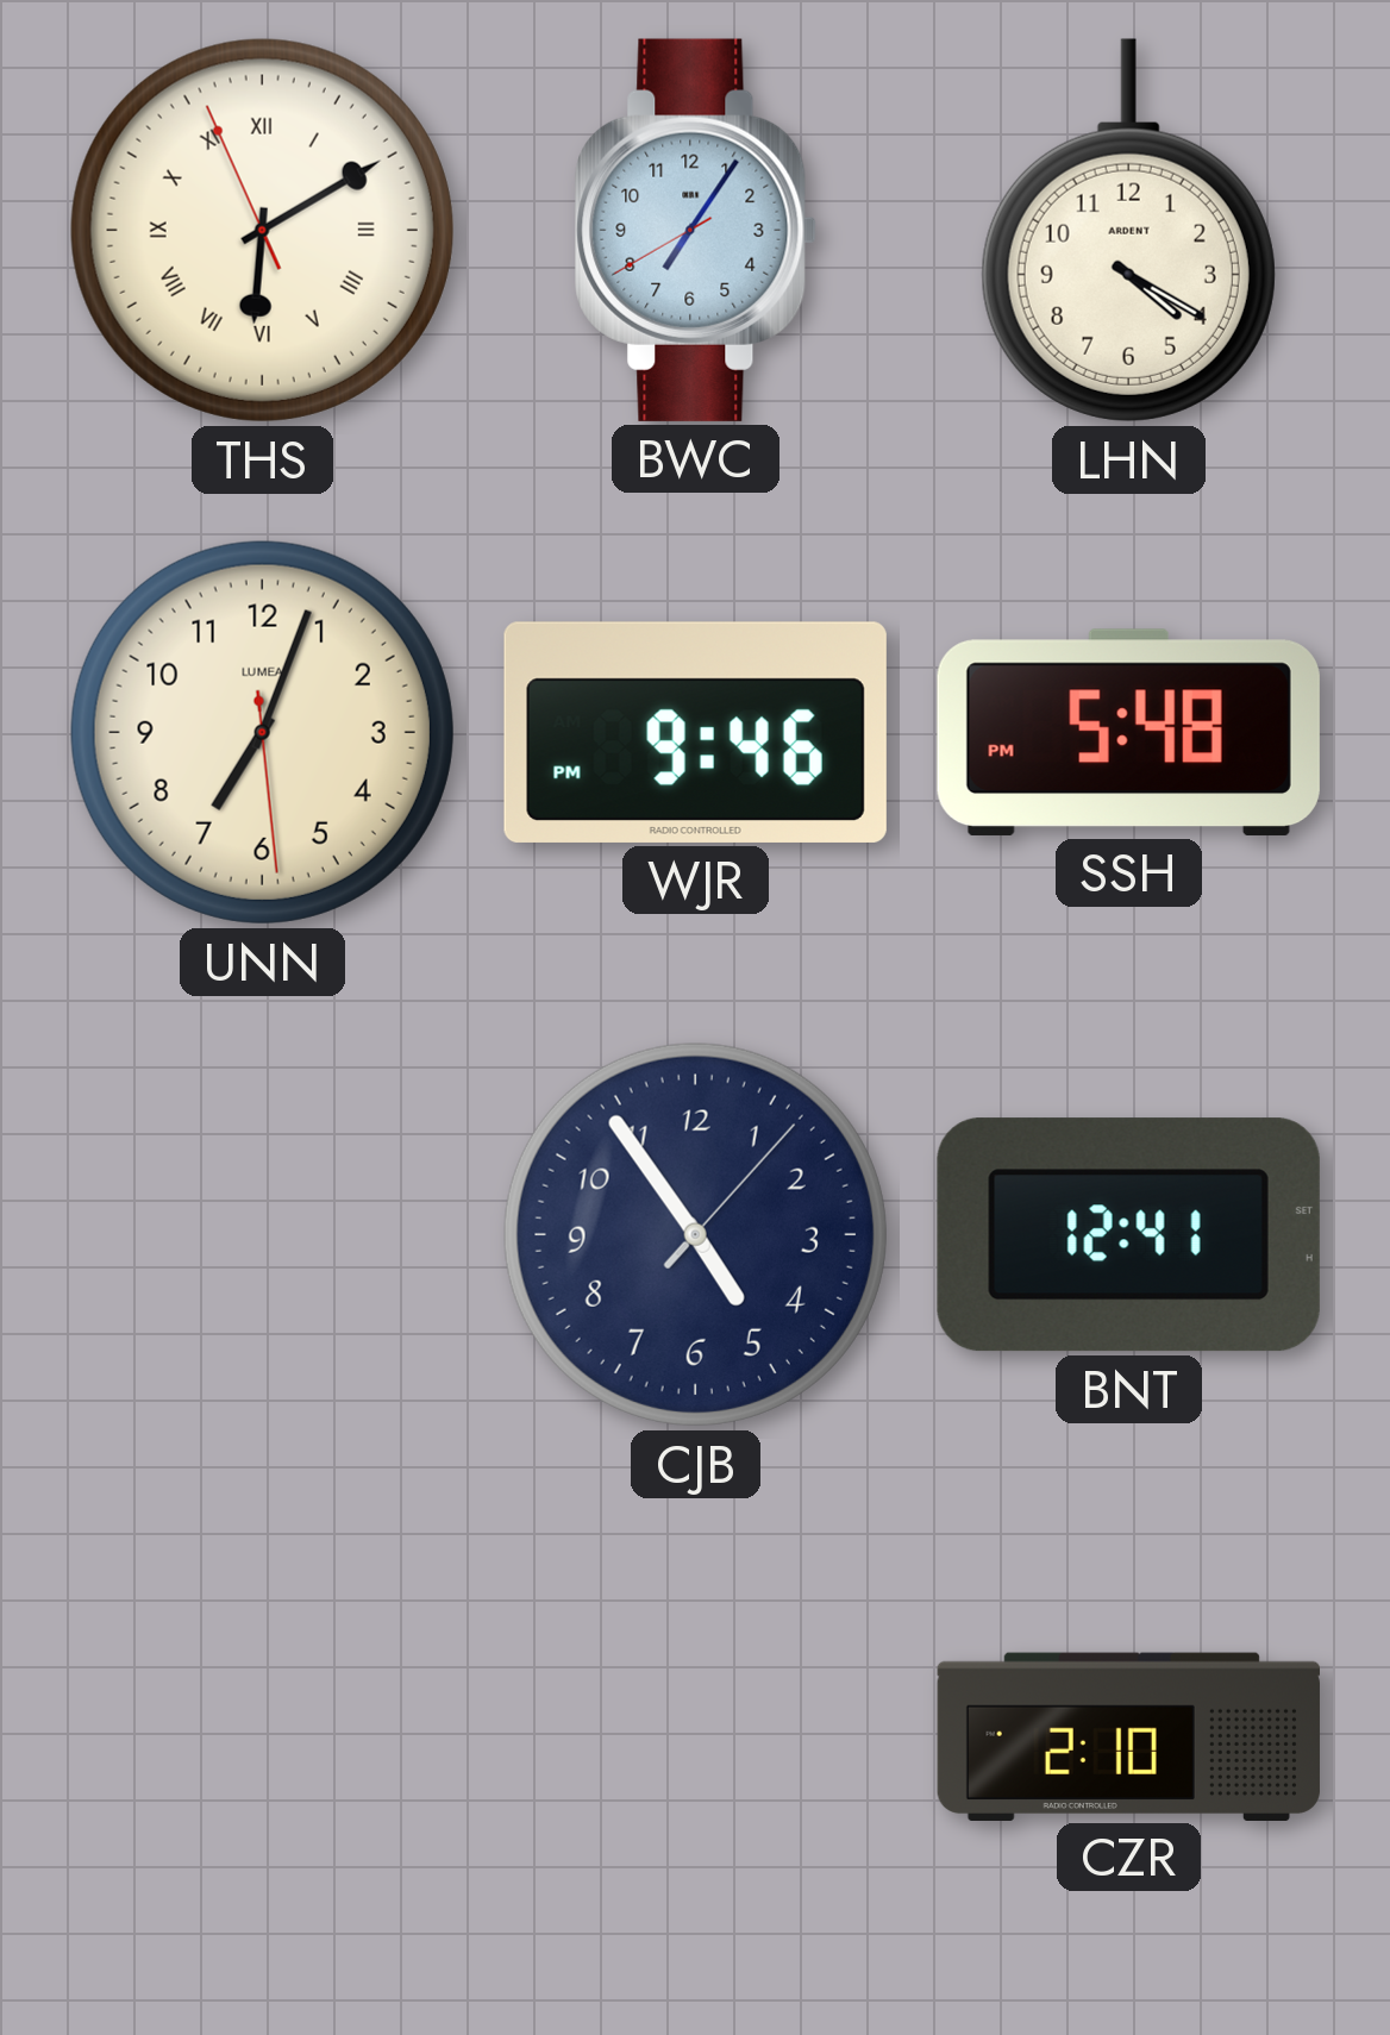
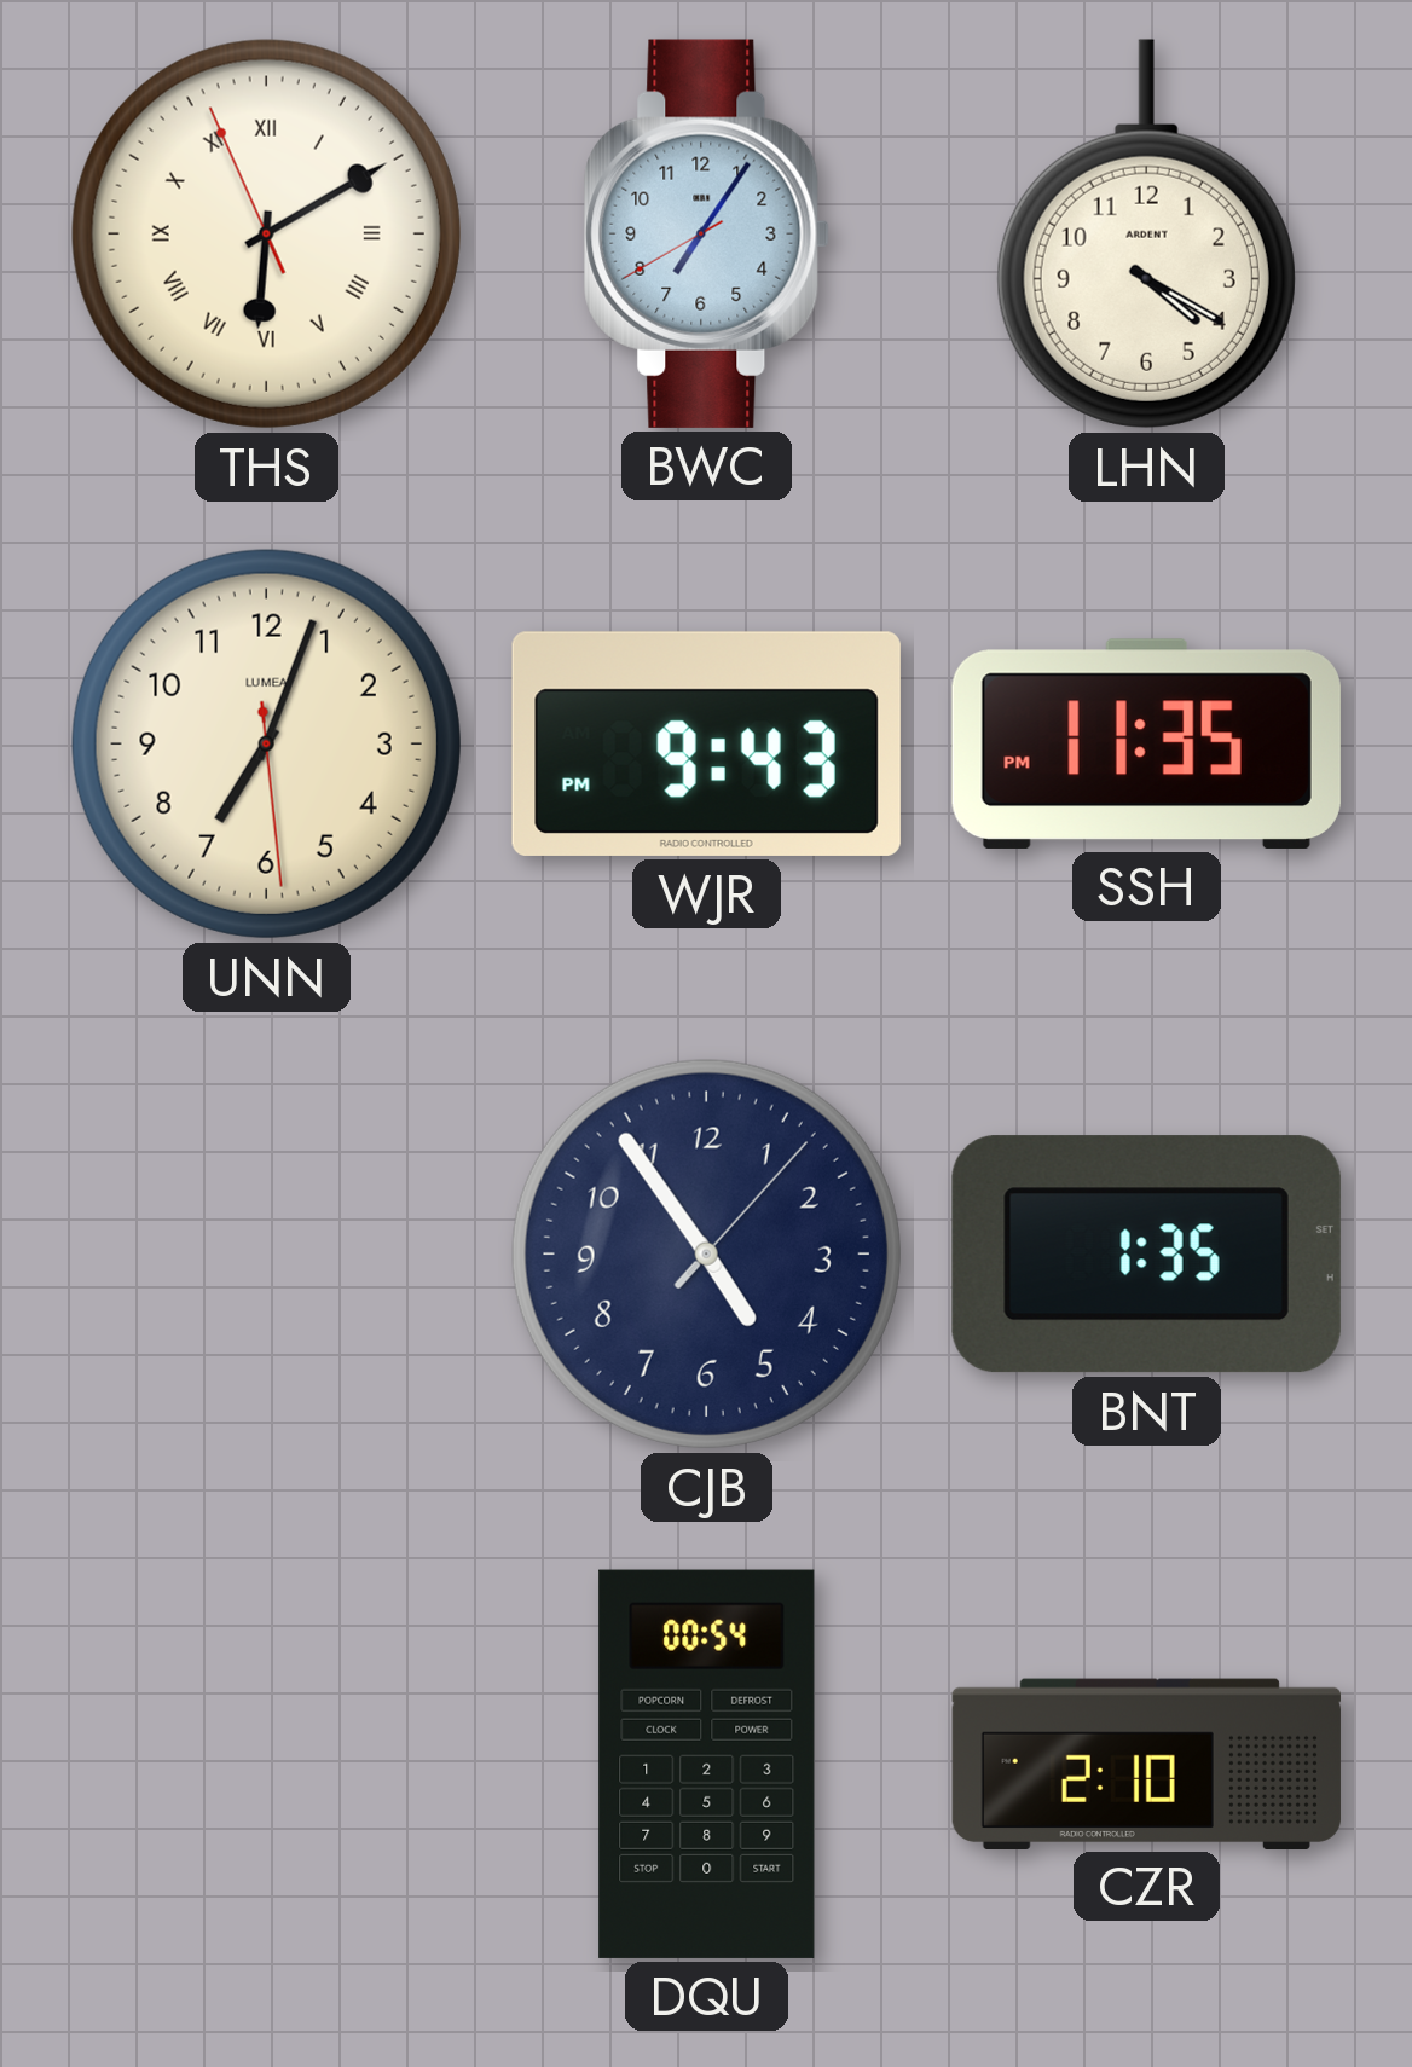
WJR: 9:46 -> 9:43
SSH: 5:48 -> 11:35
BNT: 12:41 -> 1:35
DQU: none -> 00:54
